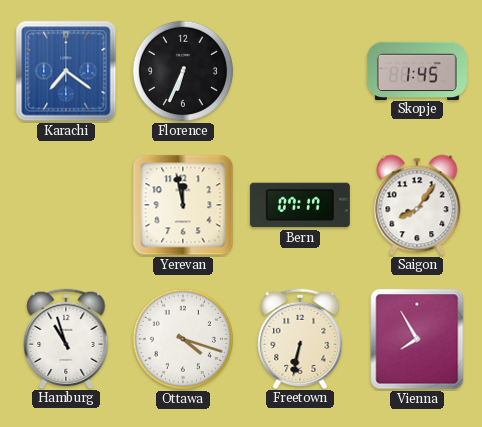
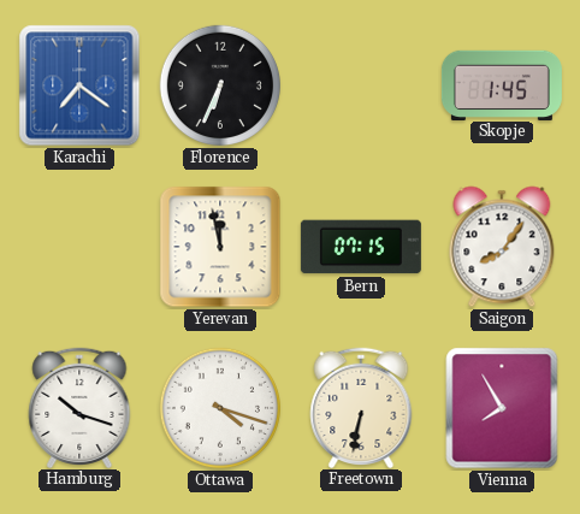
Bern: 07:17 -> 07:15
Hamburg: 10:57 -> 10:18
